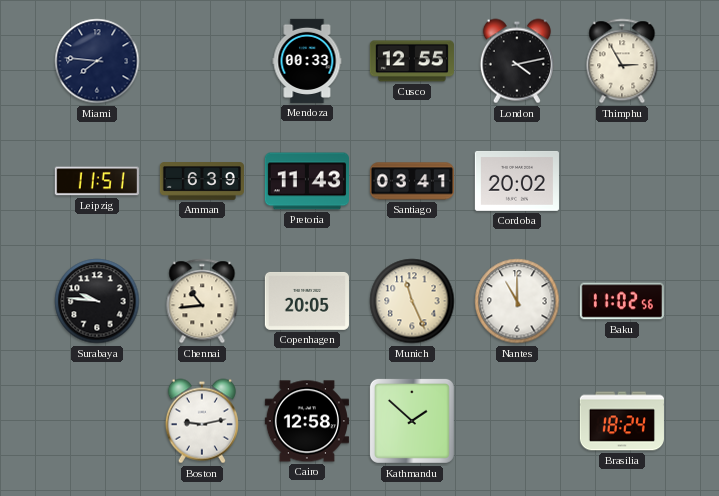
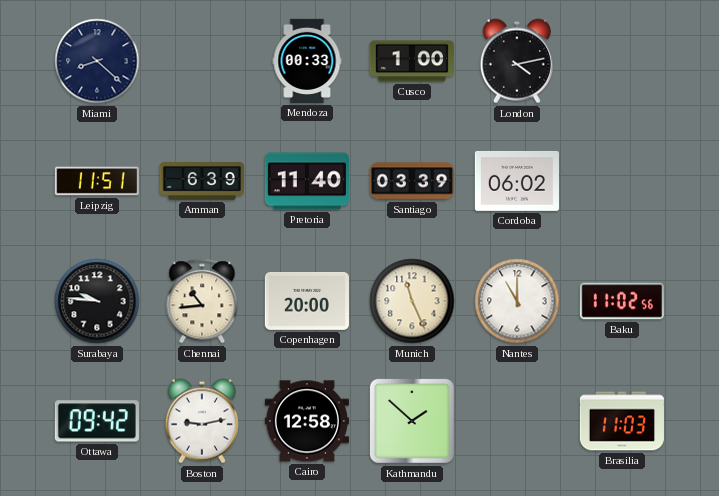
Miami: 7:46 -> 8:22
Cusco: 12:55 -> 1:00
Thimphu: 2:55 -> none
Pretoria: 11:43 -> 11:40
Santiago: 03:41 -> 03:39
Cordoba: 20:02 -> 06:02
Copenhagen: 20:05 -> 20:00
Ottawa: none -> 09:42
Brasilia: 18:24 -> 11:03
